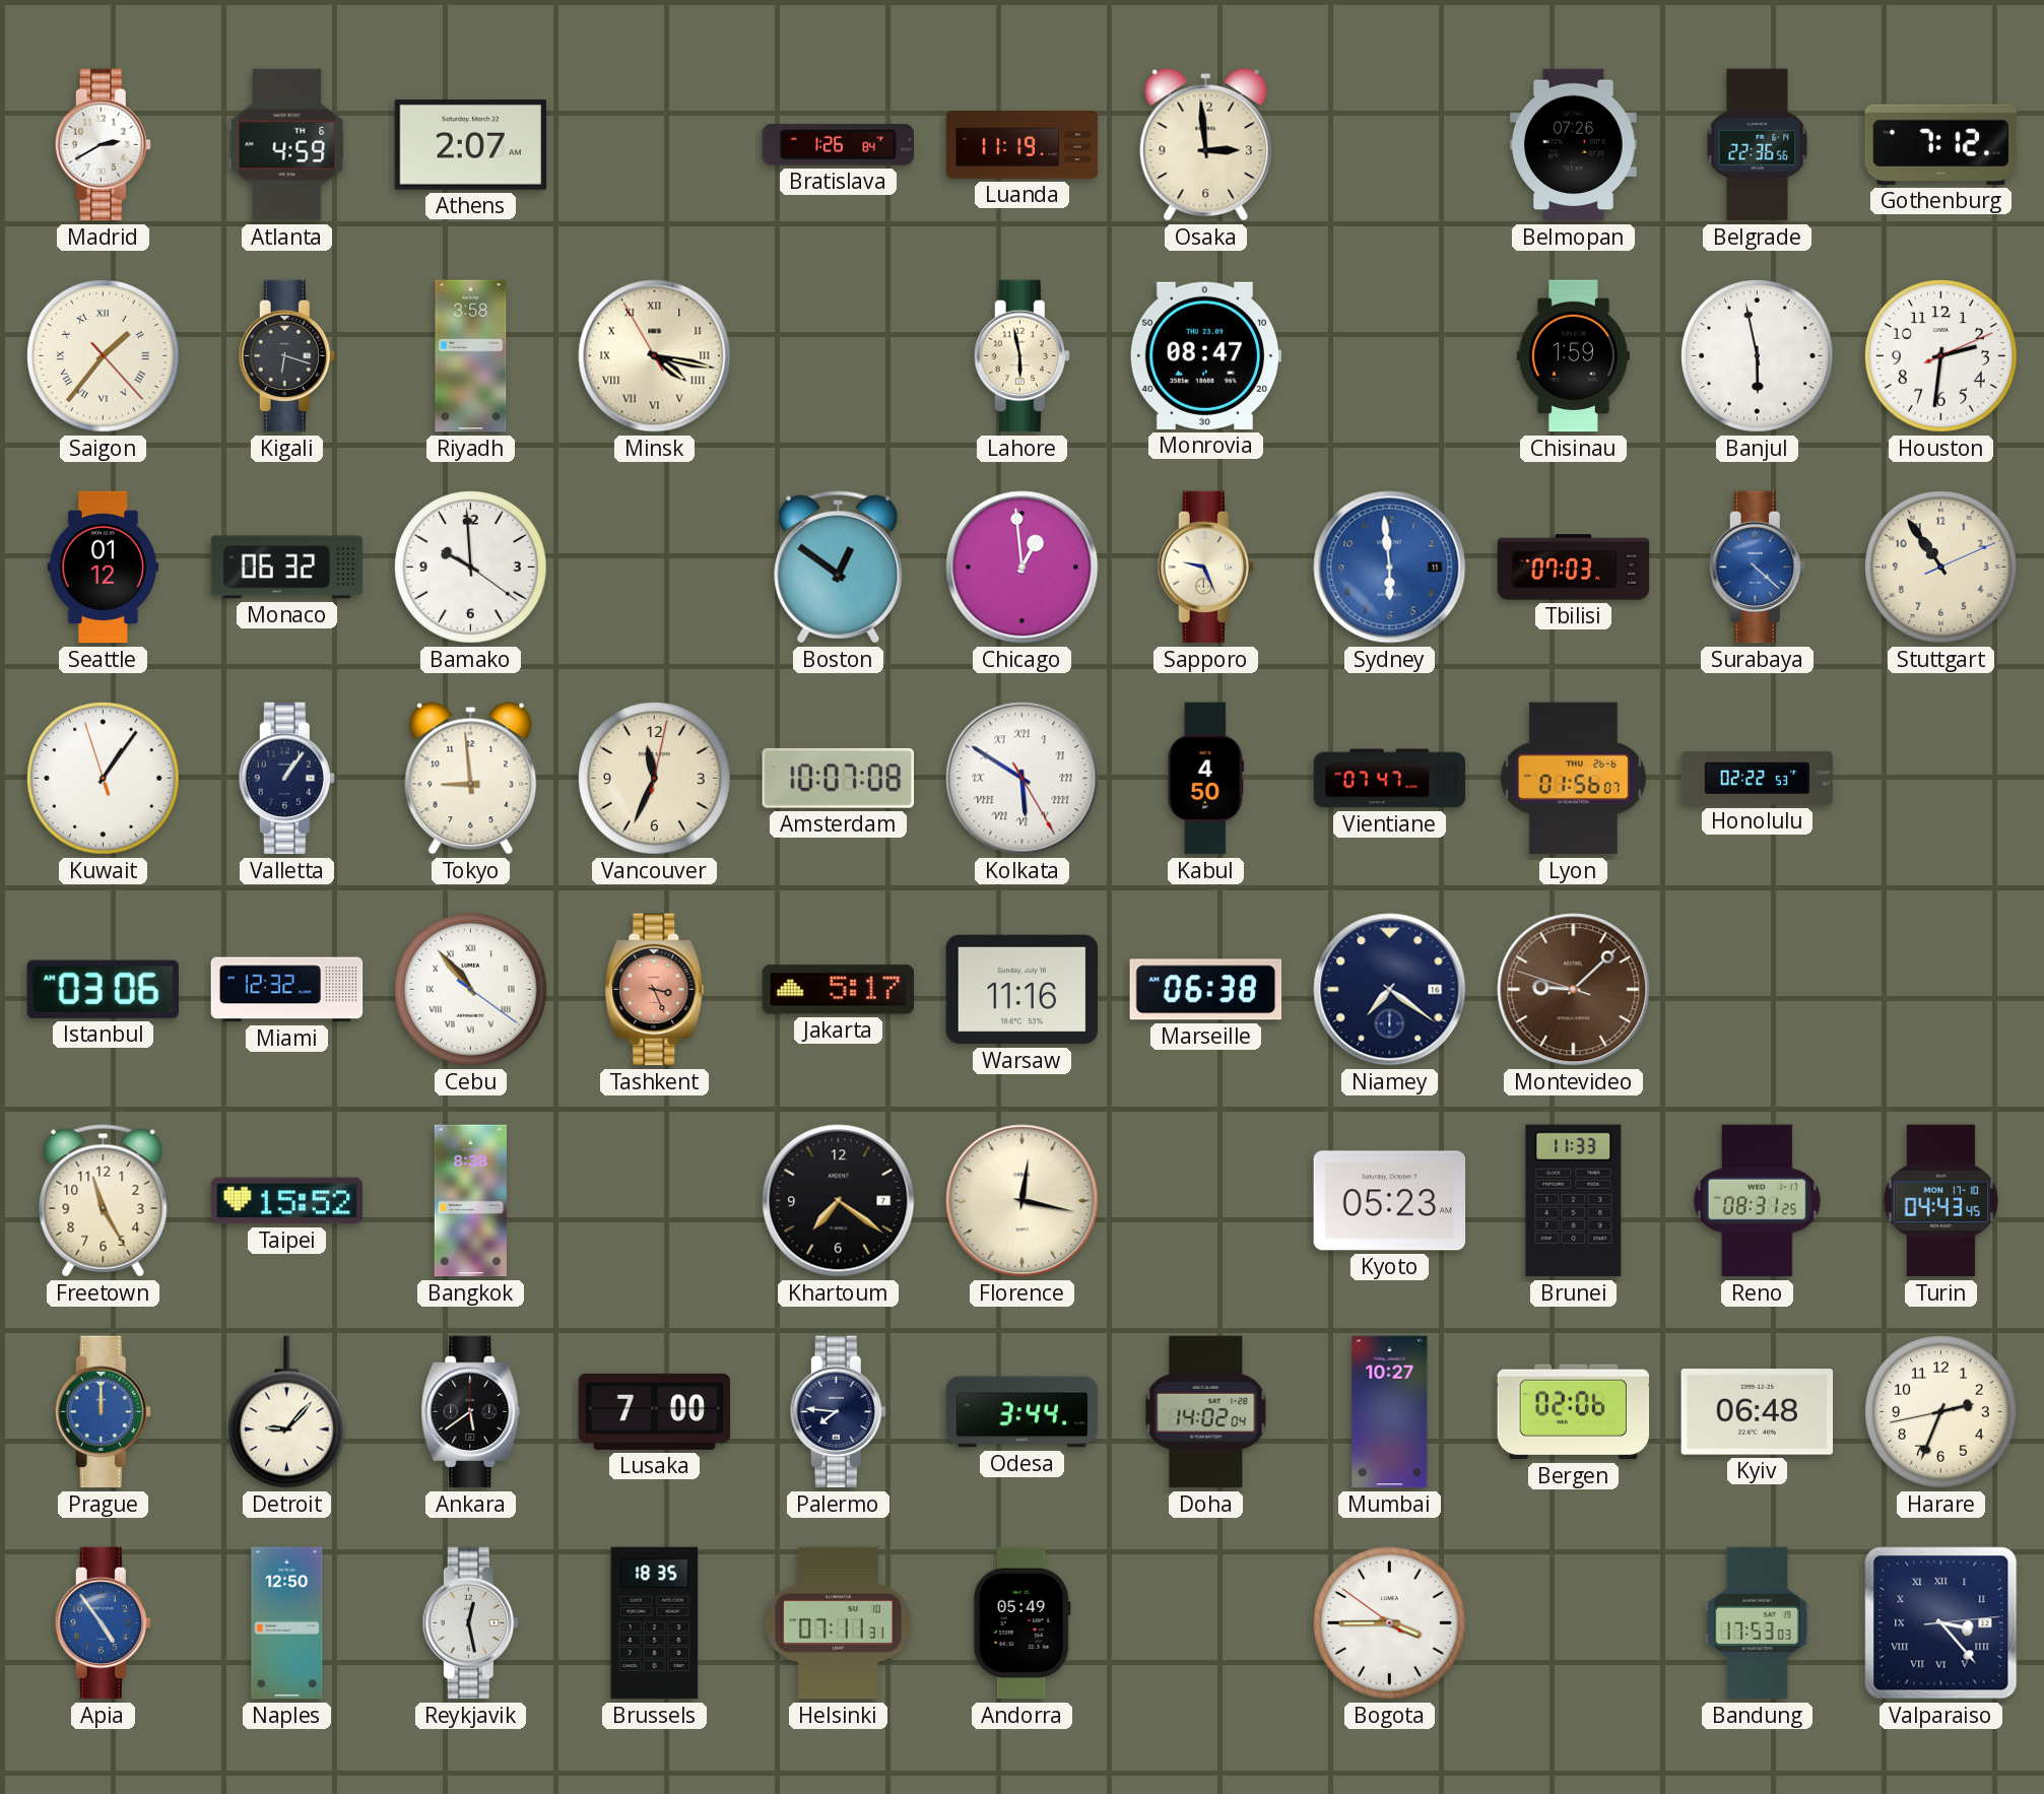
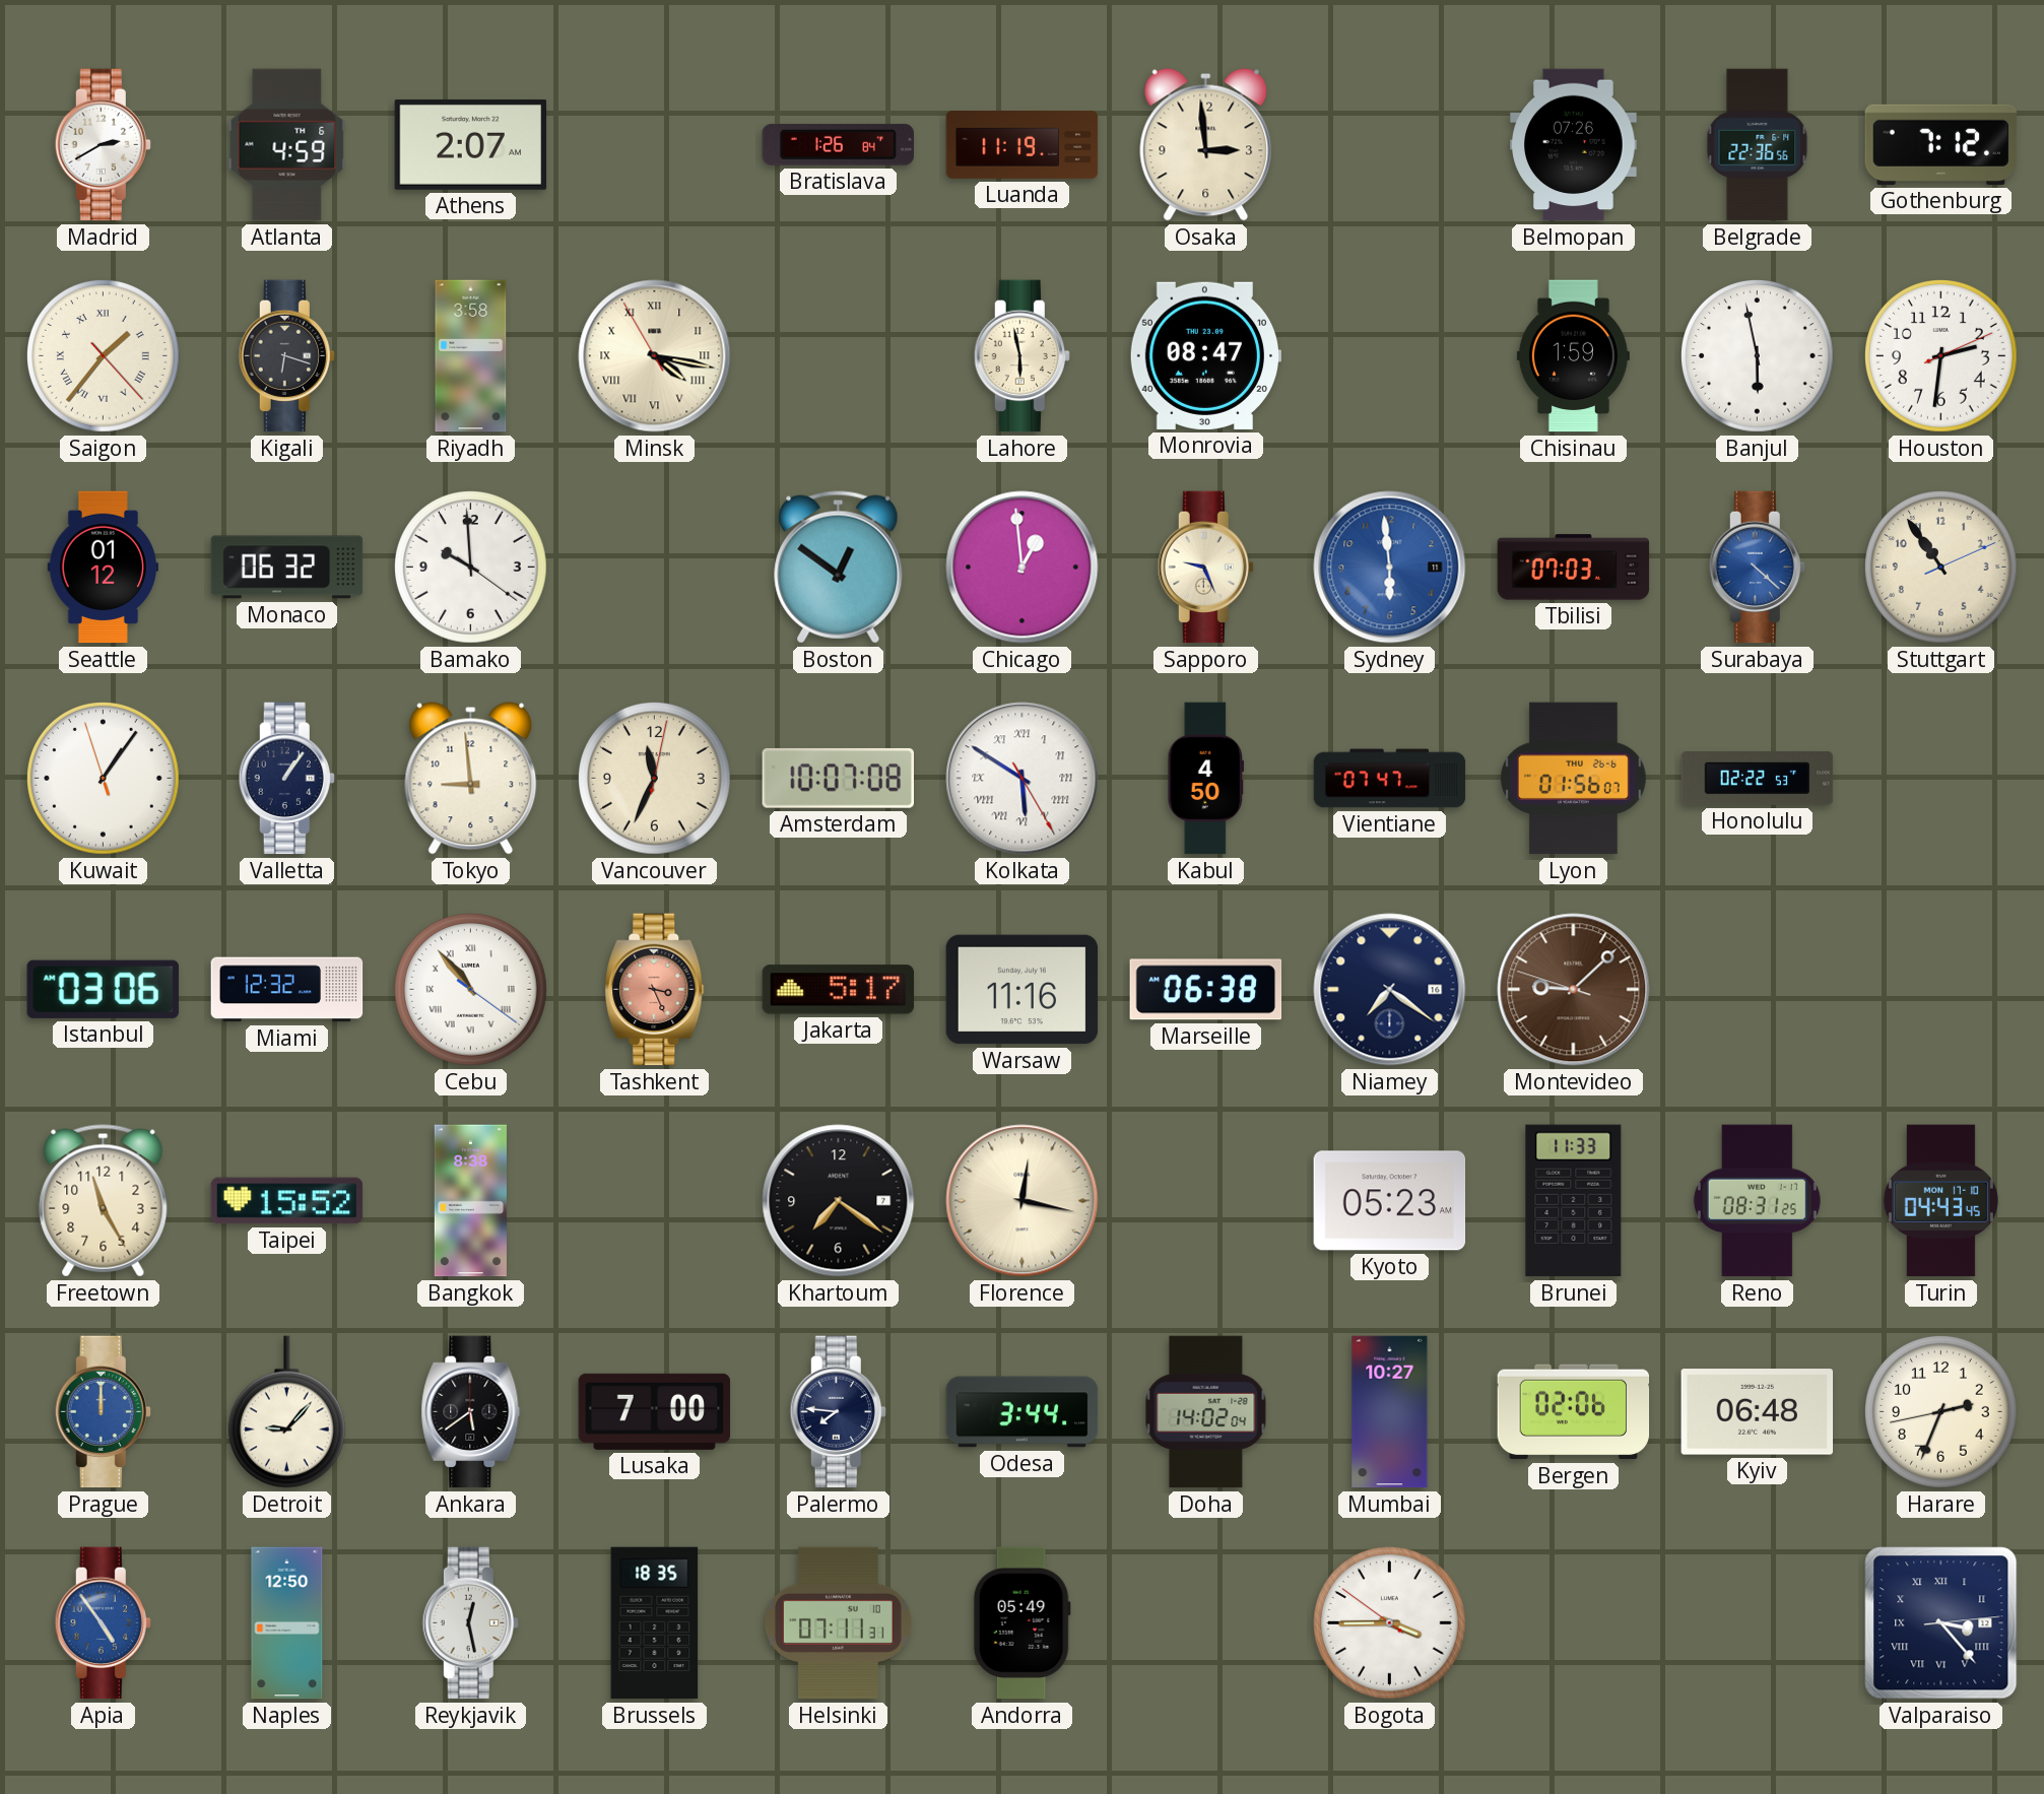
Bandung: 17:53 -> none
